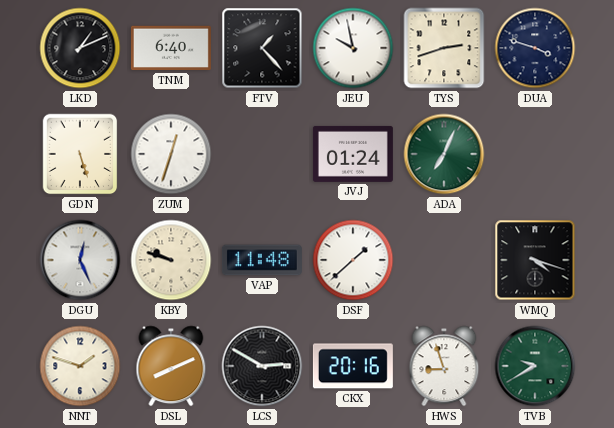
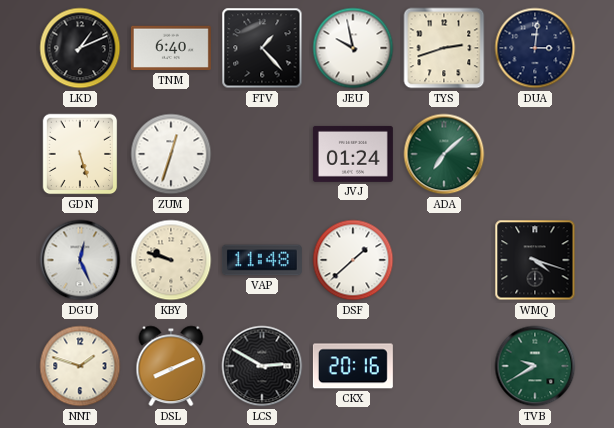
DUA: 3:48 -> 3:01
ADA: 7:04 -> 7:08
HWS: 8:57 -> none
